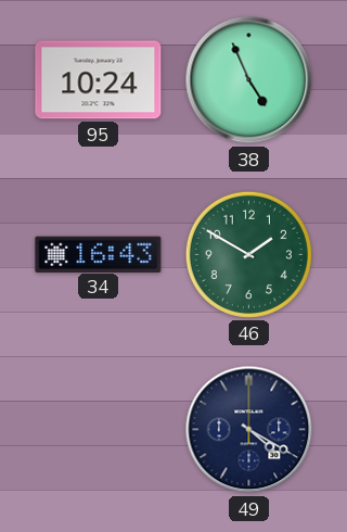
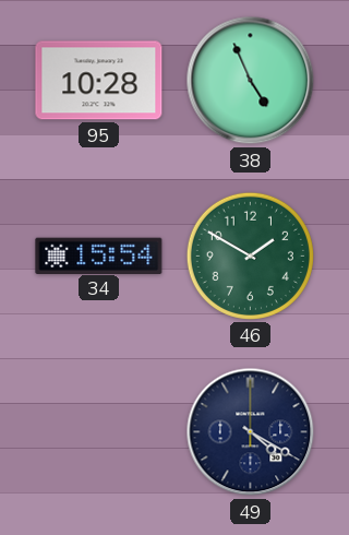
95: 10:24 -> 10:28
34: 16:43 -> 15:54
